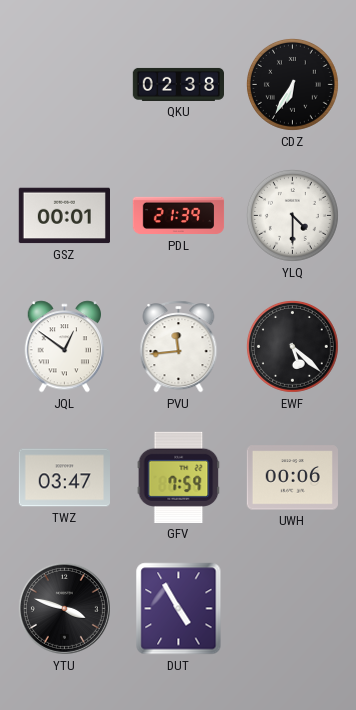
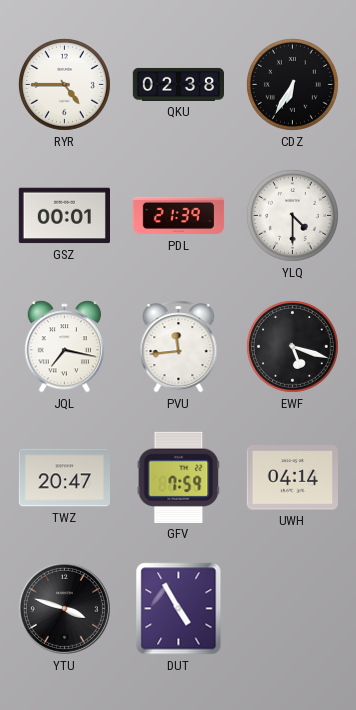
RYR: none -> 4:45
JQL: 12:51 -> 7:17
EWF: 5:22 -> 5:18
TWZ: 03:47 -> 20:47
UWH: 00:06 -> 04:14
